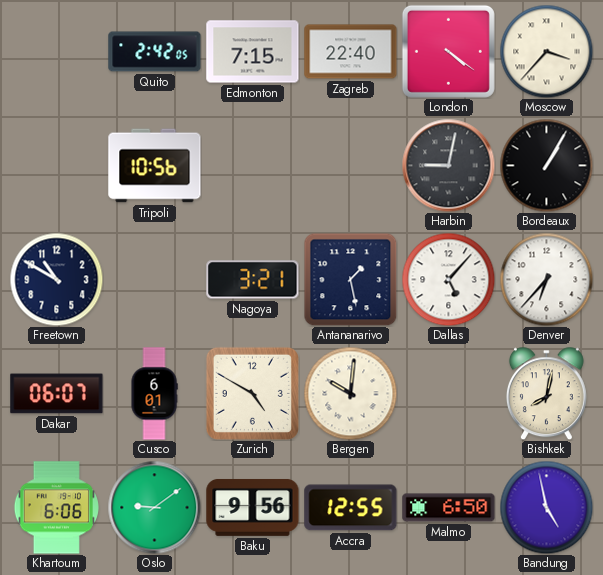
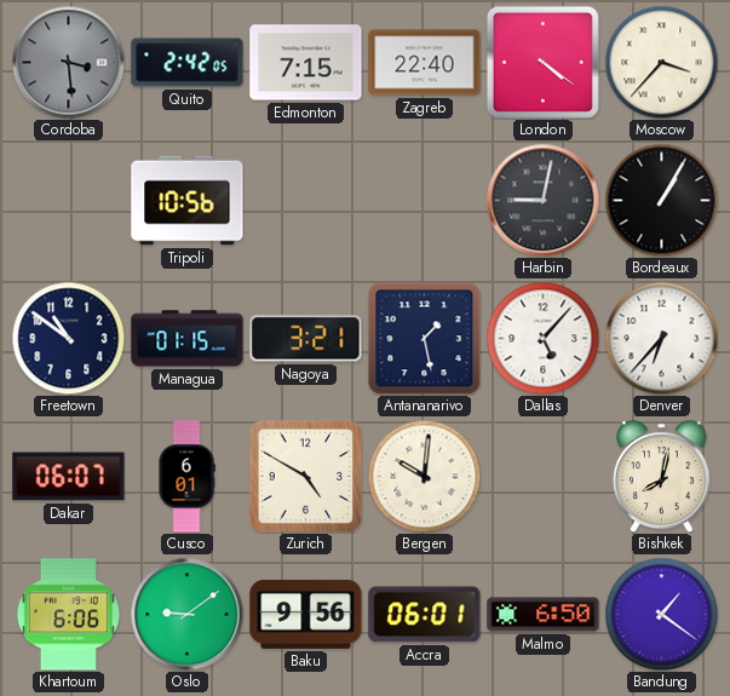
Cordoba: none -> 3:29
Freetown: 10:50 -> 10:51
Managua: none -> 01:15
Accra: 12:55 -> 06:01
Bandung: 4:58 -> 1:21
